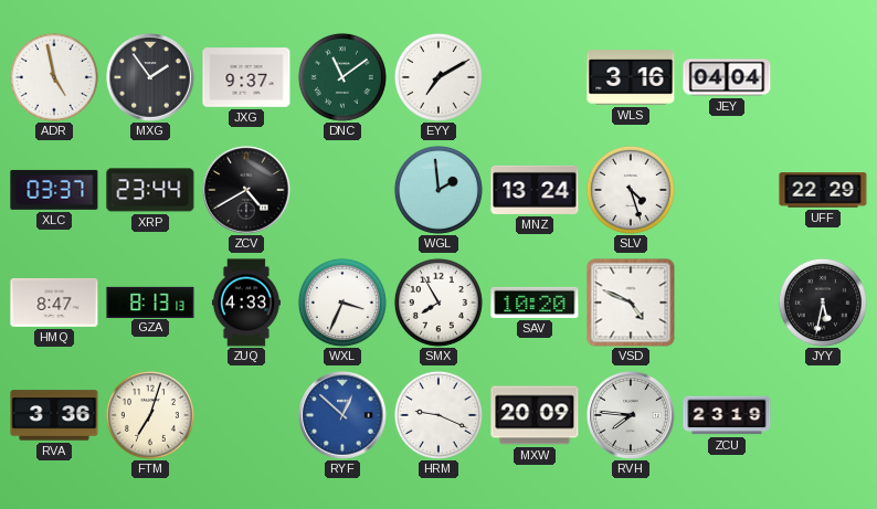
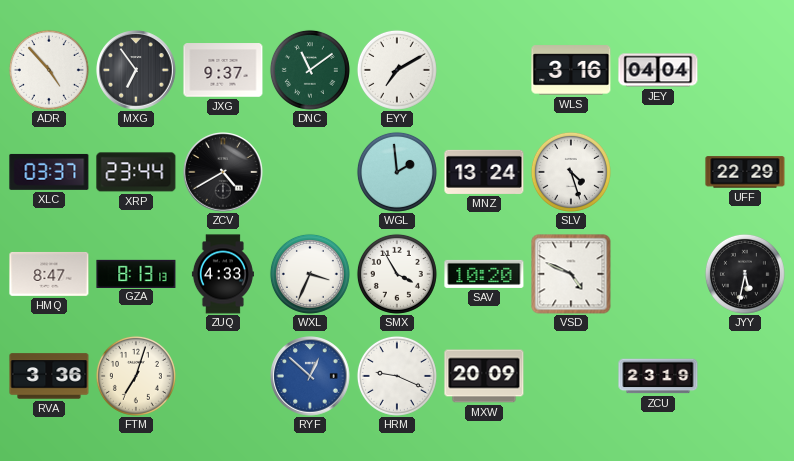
ADR: 4:58 -> 4:53
MXG: 1:54 -> 6:54
SMX: 7:55 -> 3:55
RVH: 7:46 -> none
